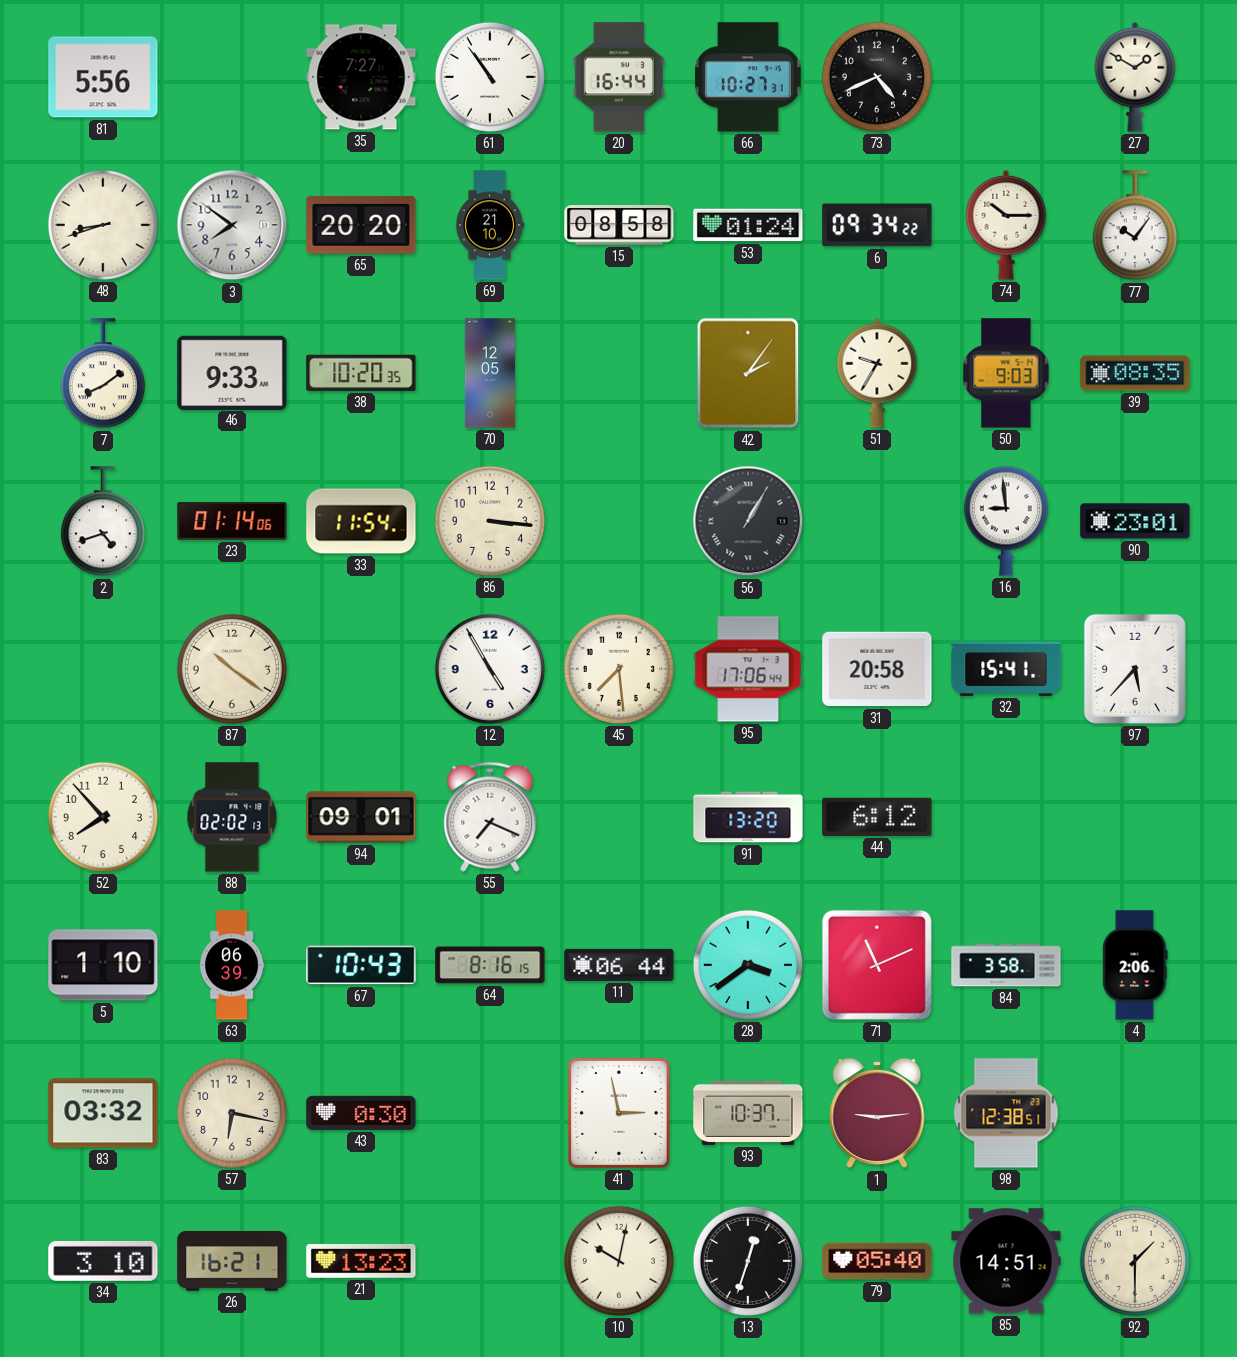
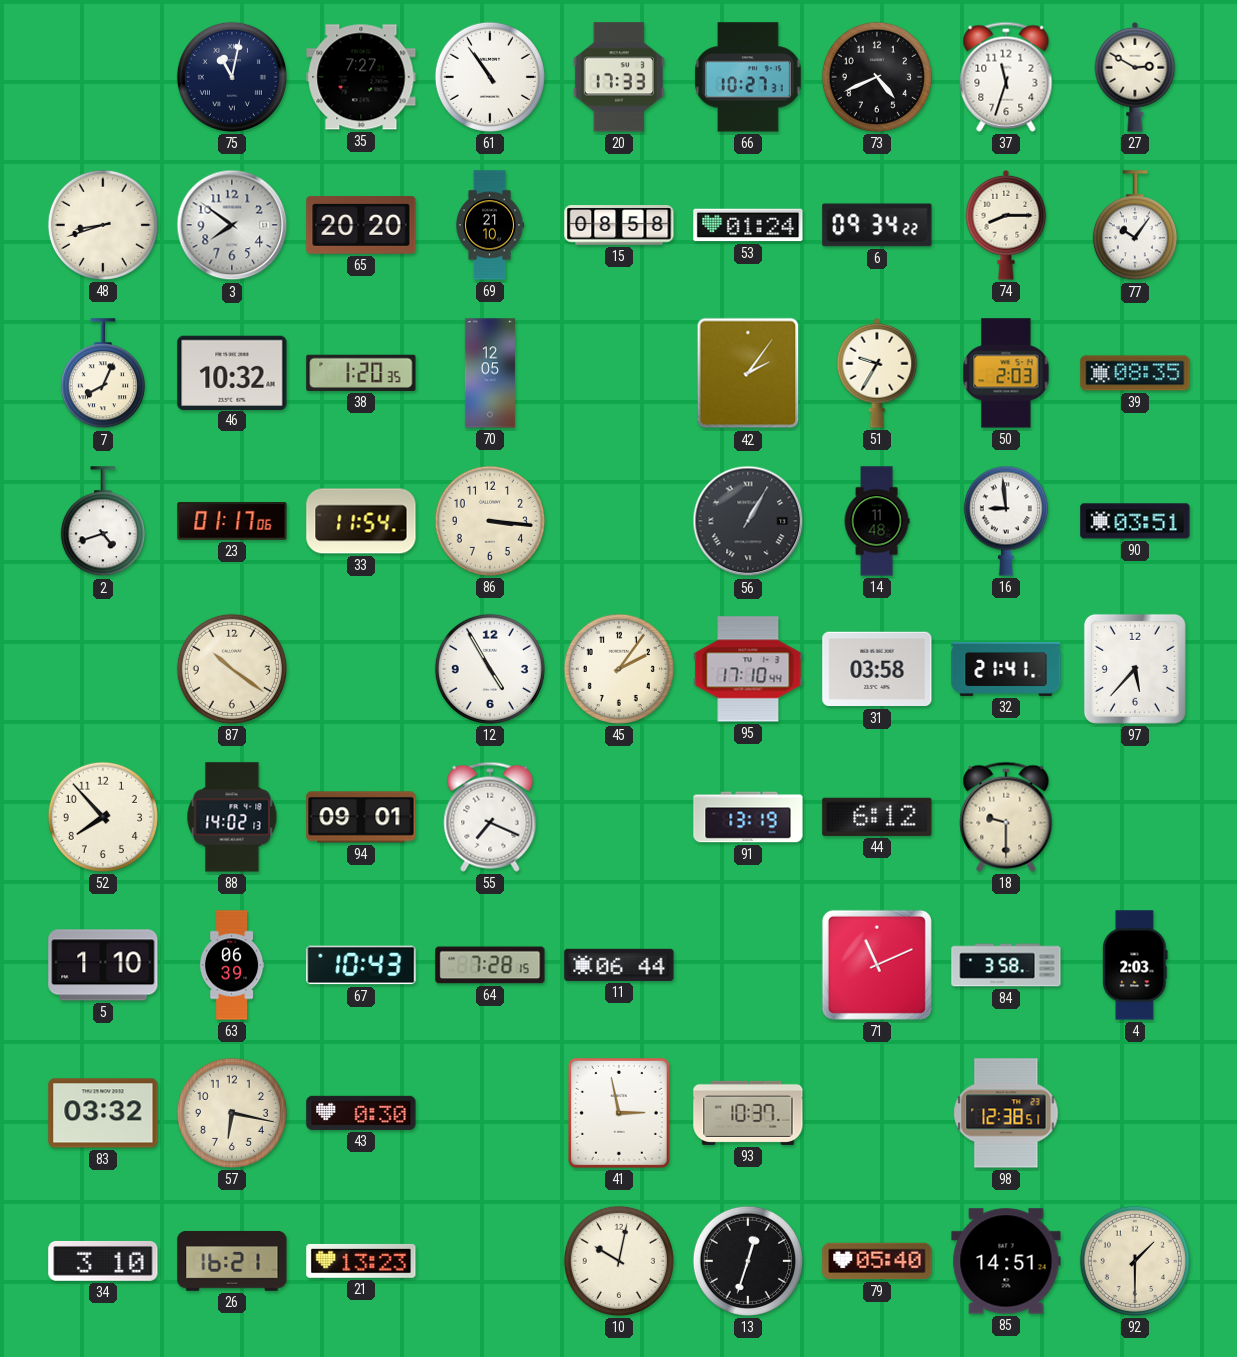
81: 5:56 -> none
75: none -> 11:02
20: 16:44 -> 17:33
37: none -> 11:33
27: 1:50 -> 2:50
74: 10:15 -> 8:15
7: 8:09 -> 8:04
46: 9:33 -> 10:32
38: 10:20 -> 1:20
50: 9:03 -> 2:03
23: 01:14 -> 01:17
14: none -> 11:48
90: 23:01 -> 03:51
45: 7:29 -> 2:06
95: 17:06 -> 17:10
31: 20:58 -> 03:58
32: 15:41 -> 21:41
88: 02:02 -> 14:02
91: 13:20 -> 13:19
18: none -> 9:30
64: 8:16 -> 7:28
28: 3:39 -> none
4: 2:06 -> 2:03
1: 9:14 -> none
